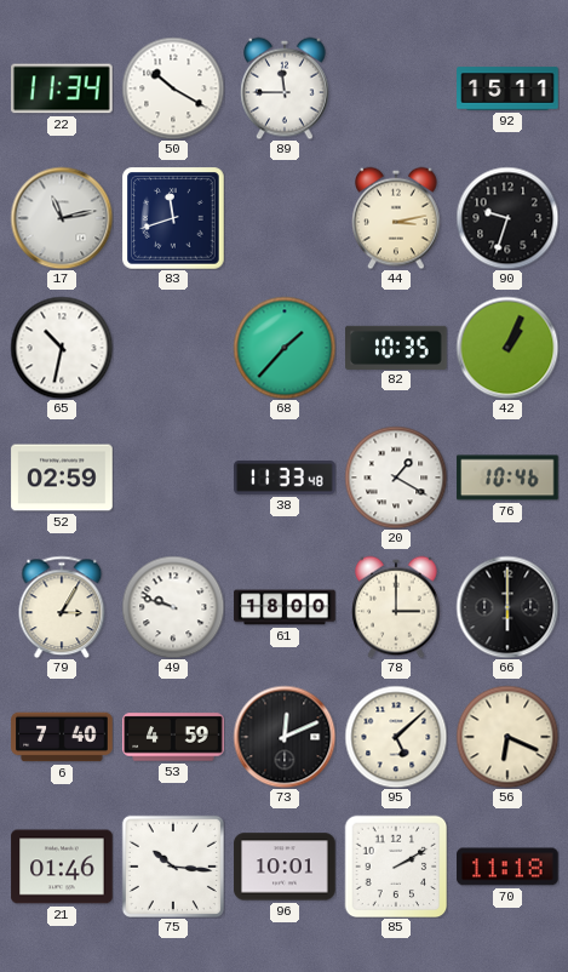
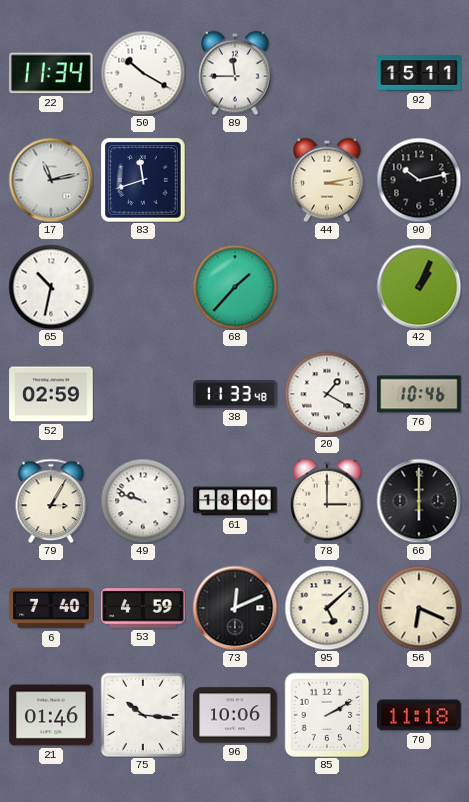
90: 9:33 -> 10:13
82: 10:35 -> none
96: 10:01 -> 10:06
